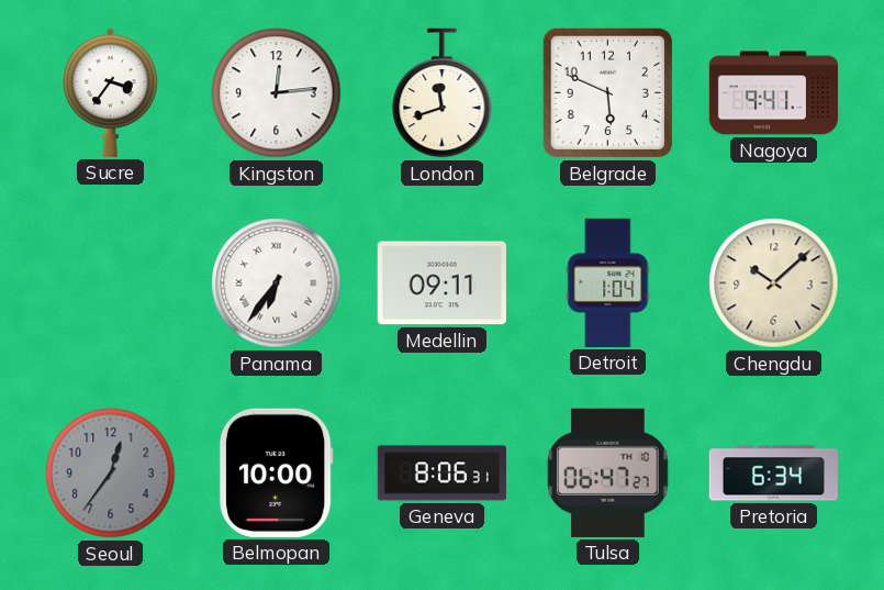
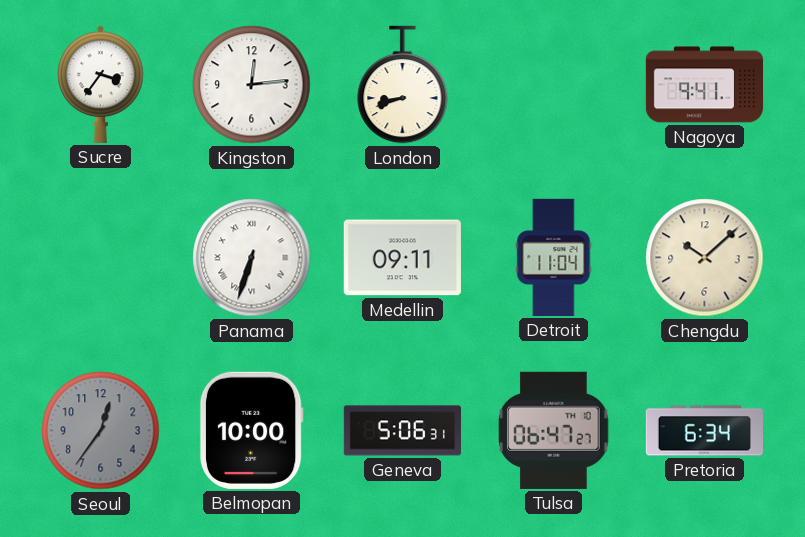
London: 11:42 -> 8:42
Belgrade: 5:49 -> none
Panama: 6:36 -> 6:33
Detroit: 1:04 -> 11:04
Geneva: 8:06 -> 5:06
